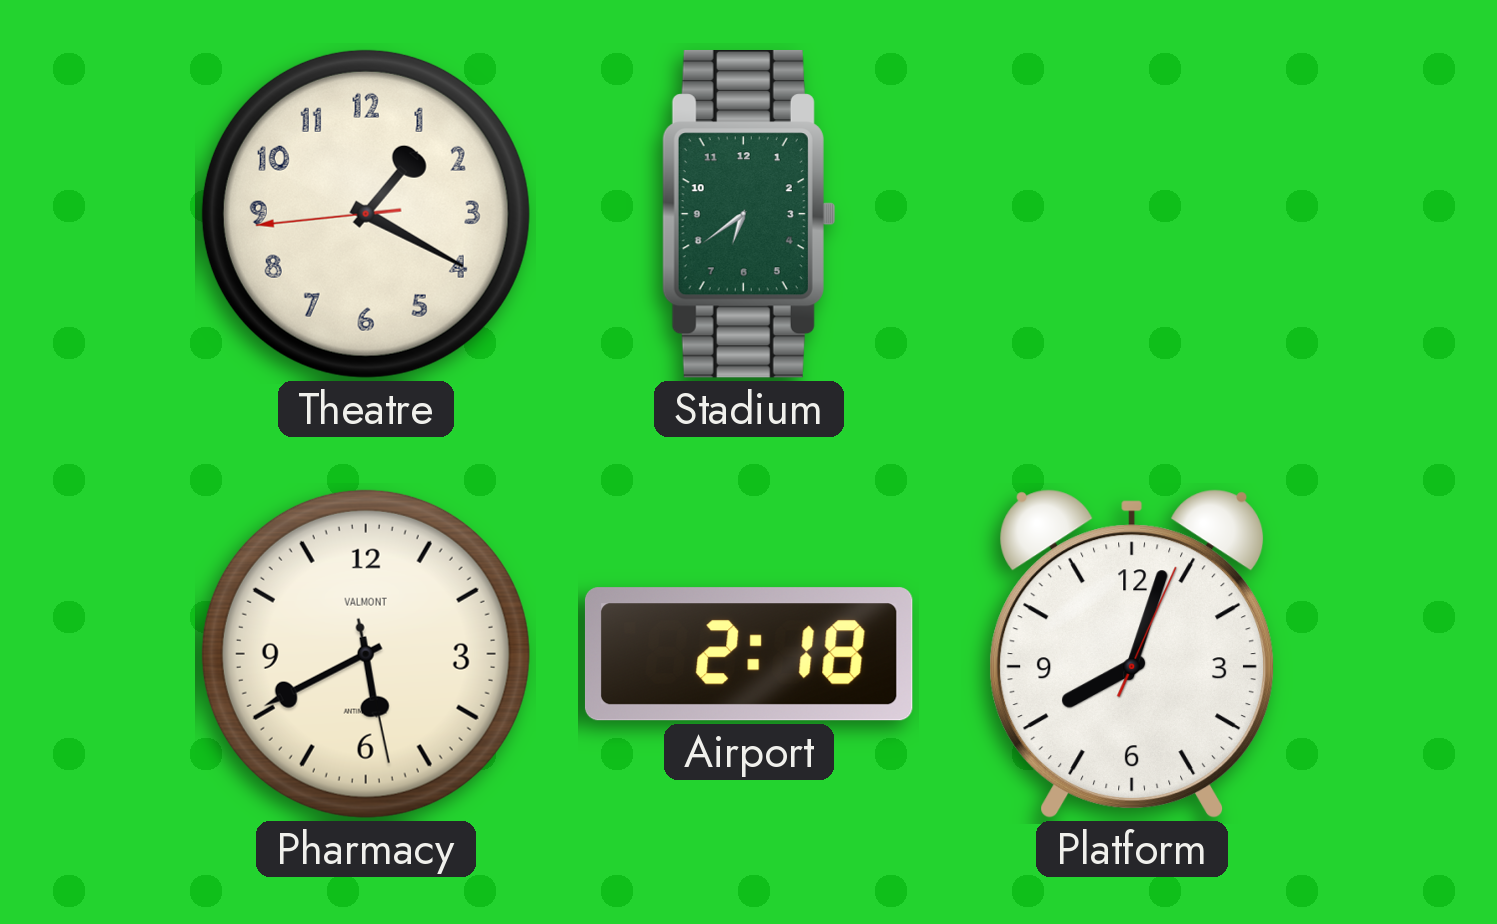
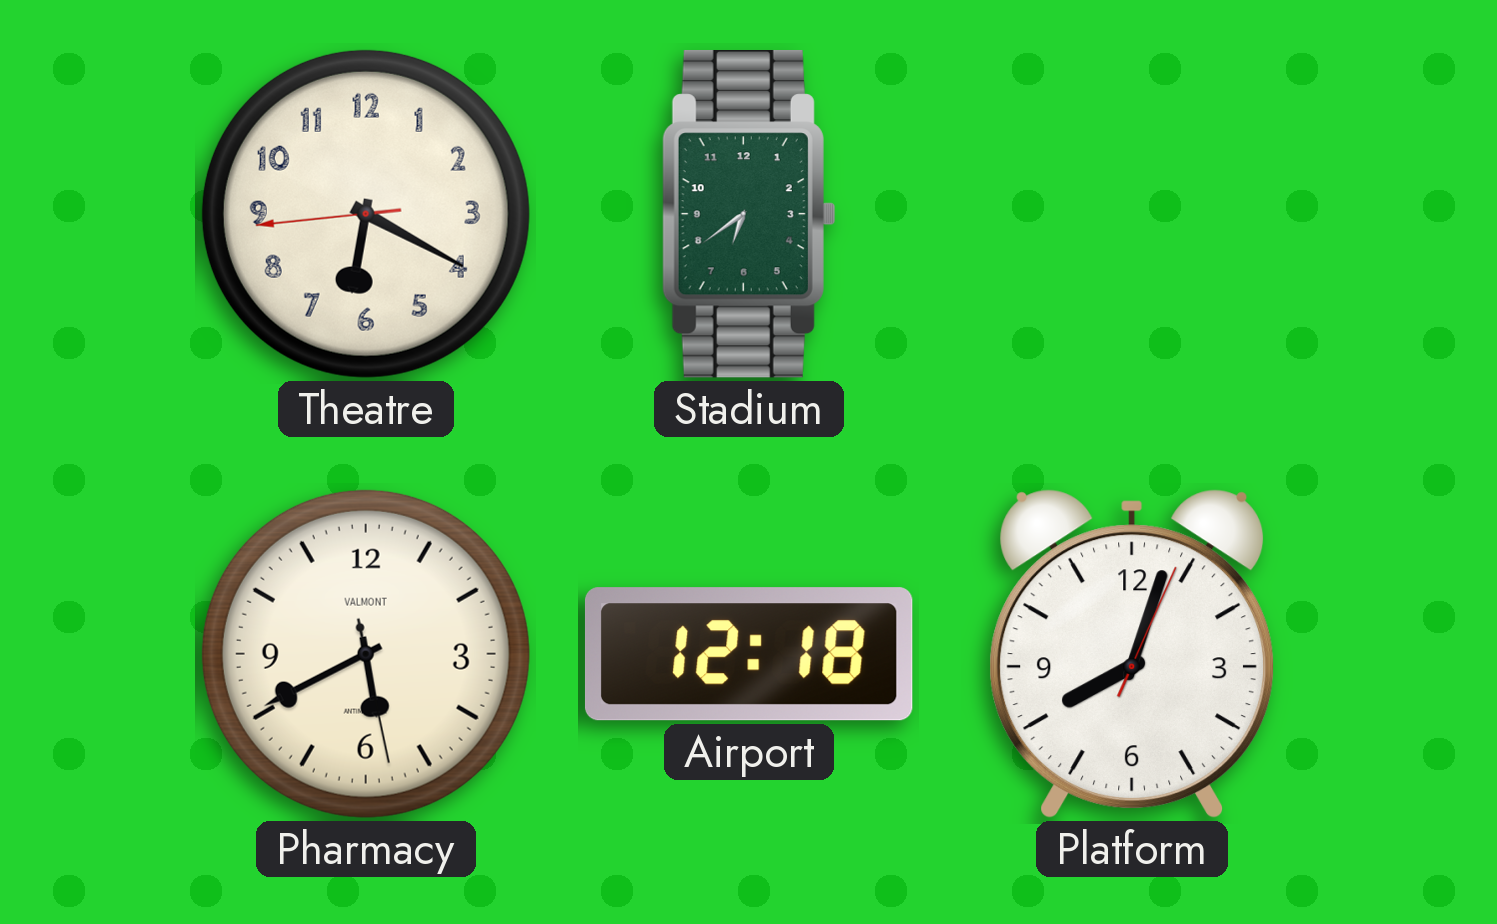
Theatre: 1:19 -> 6:19
Airport: 2:18 -> 12:18
